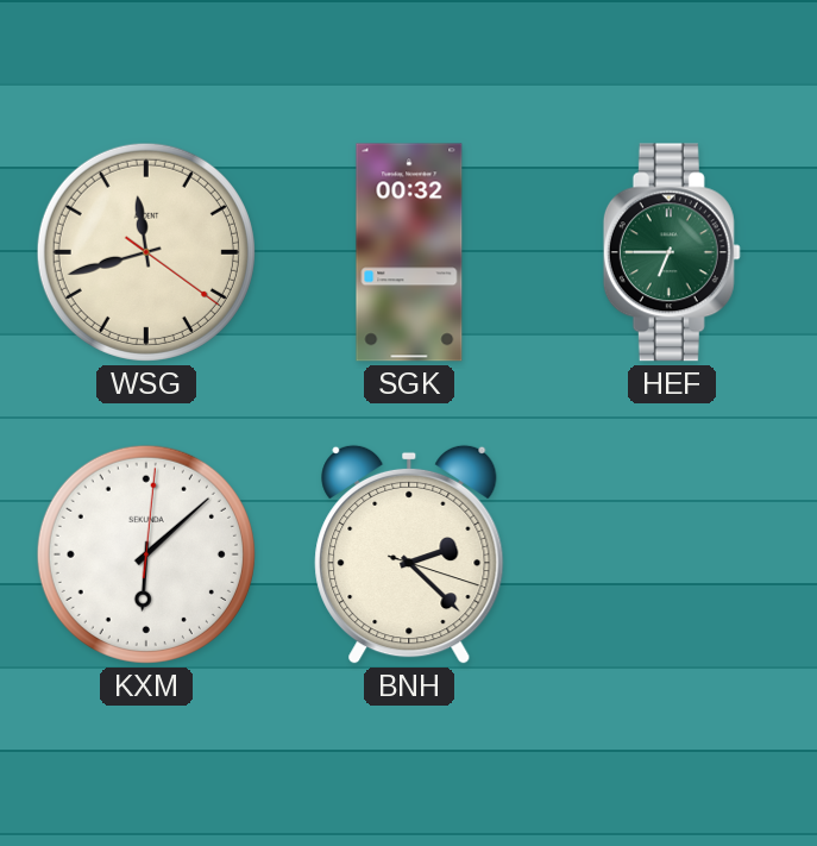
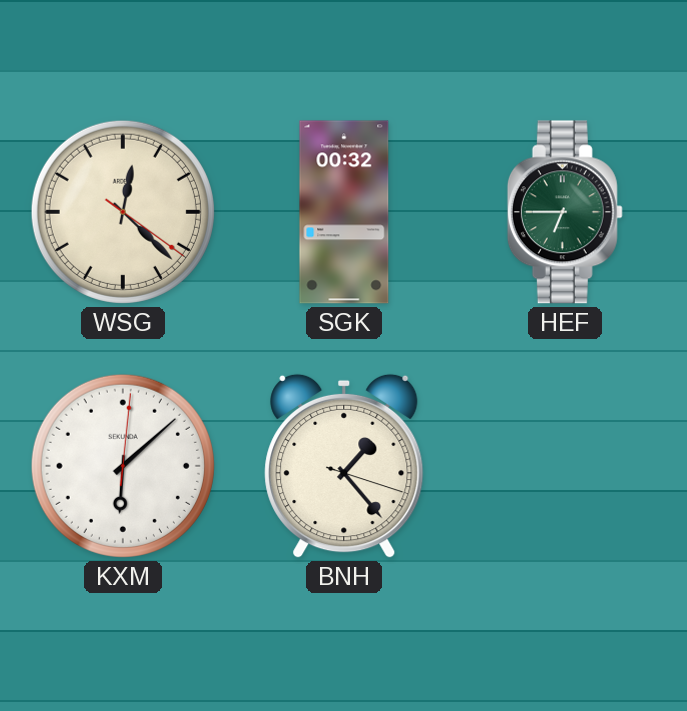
WSG: 11:42 -> 12:22
BNH: 2:22 -> 1:23
